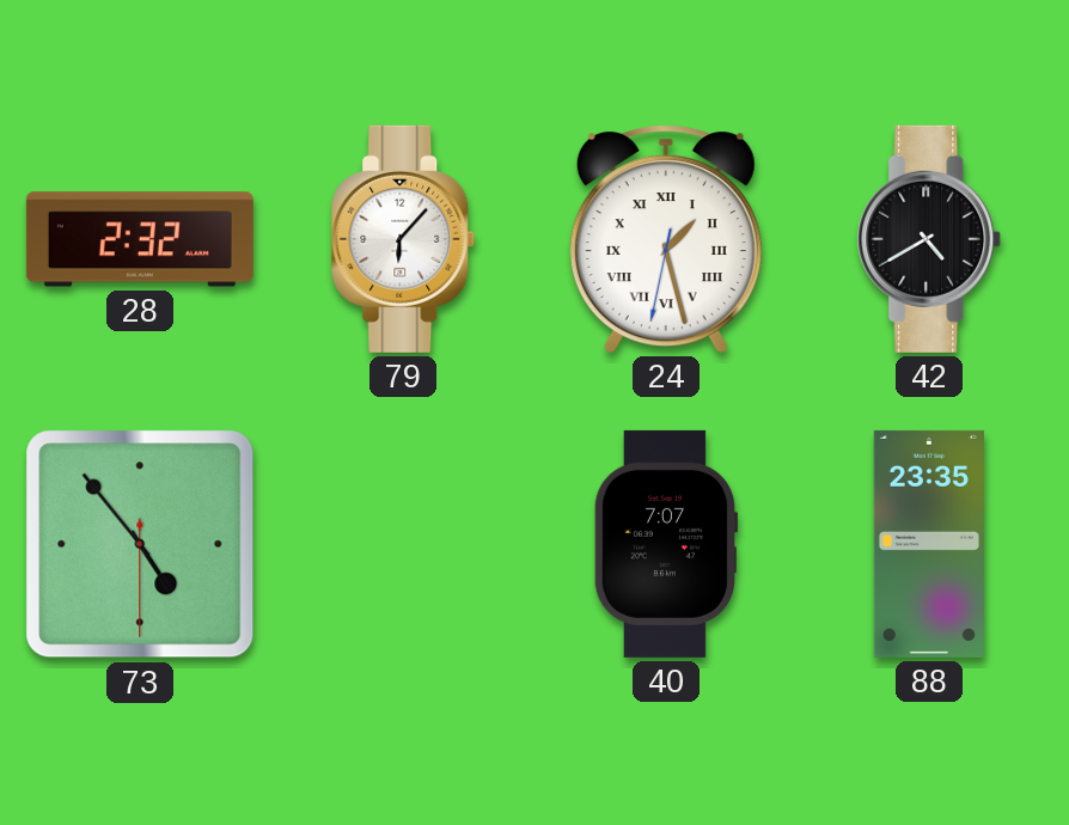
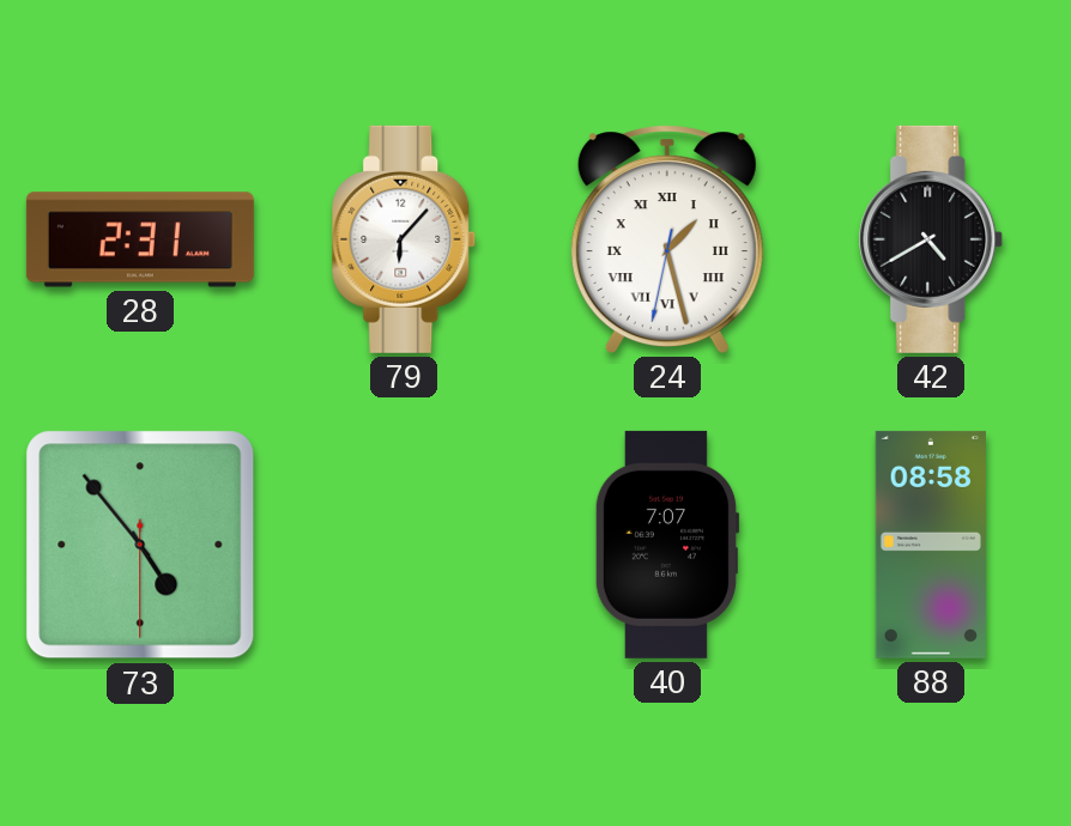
28: 2:32 -> 2:31
88: 23:35 -> 08:58
